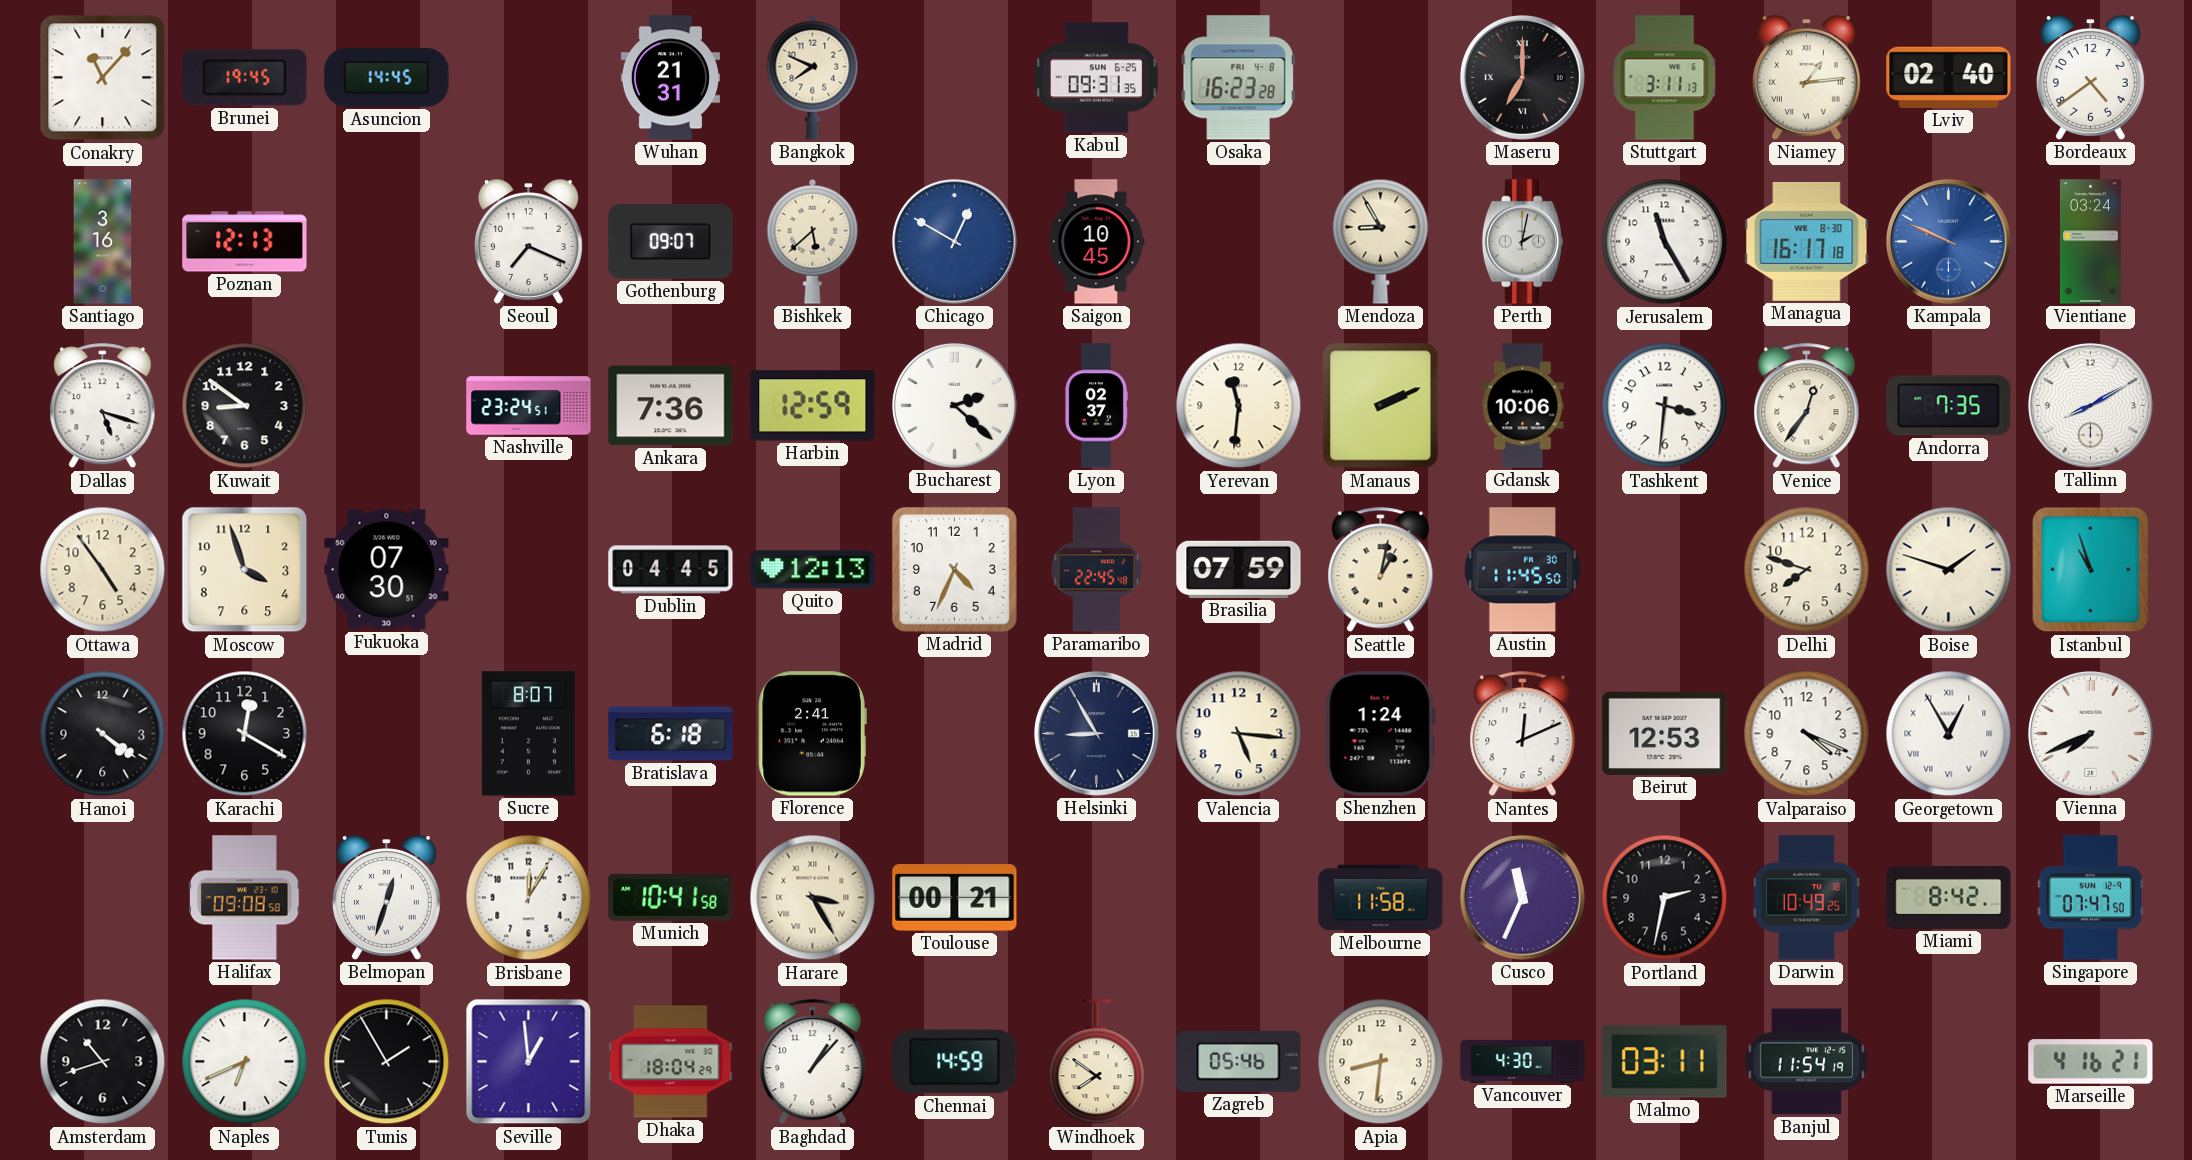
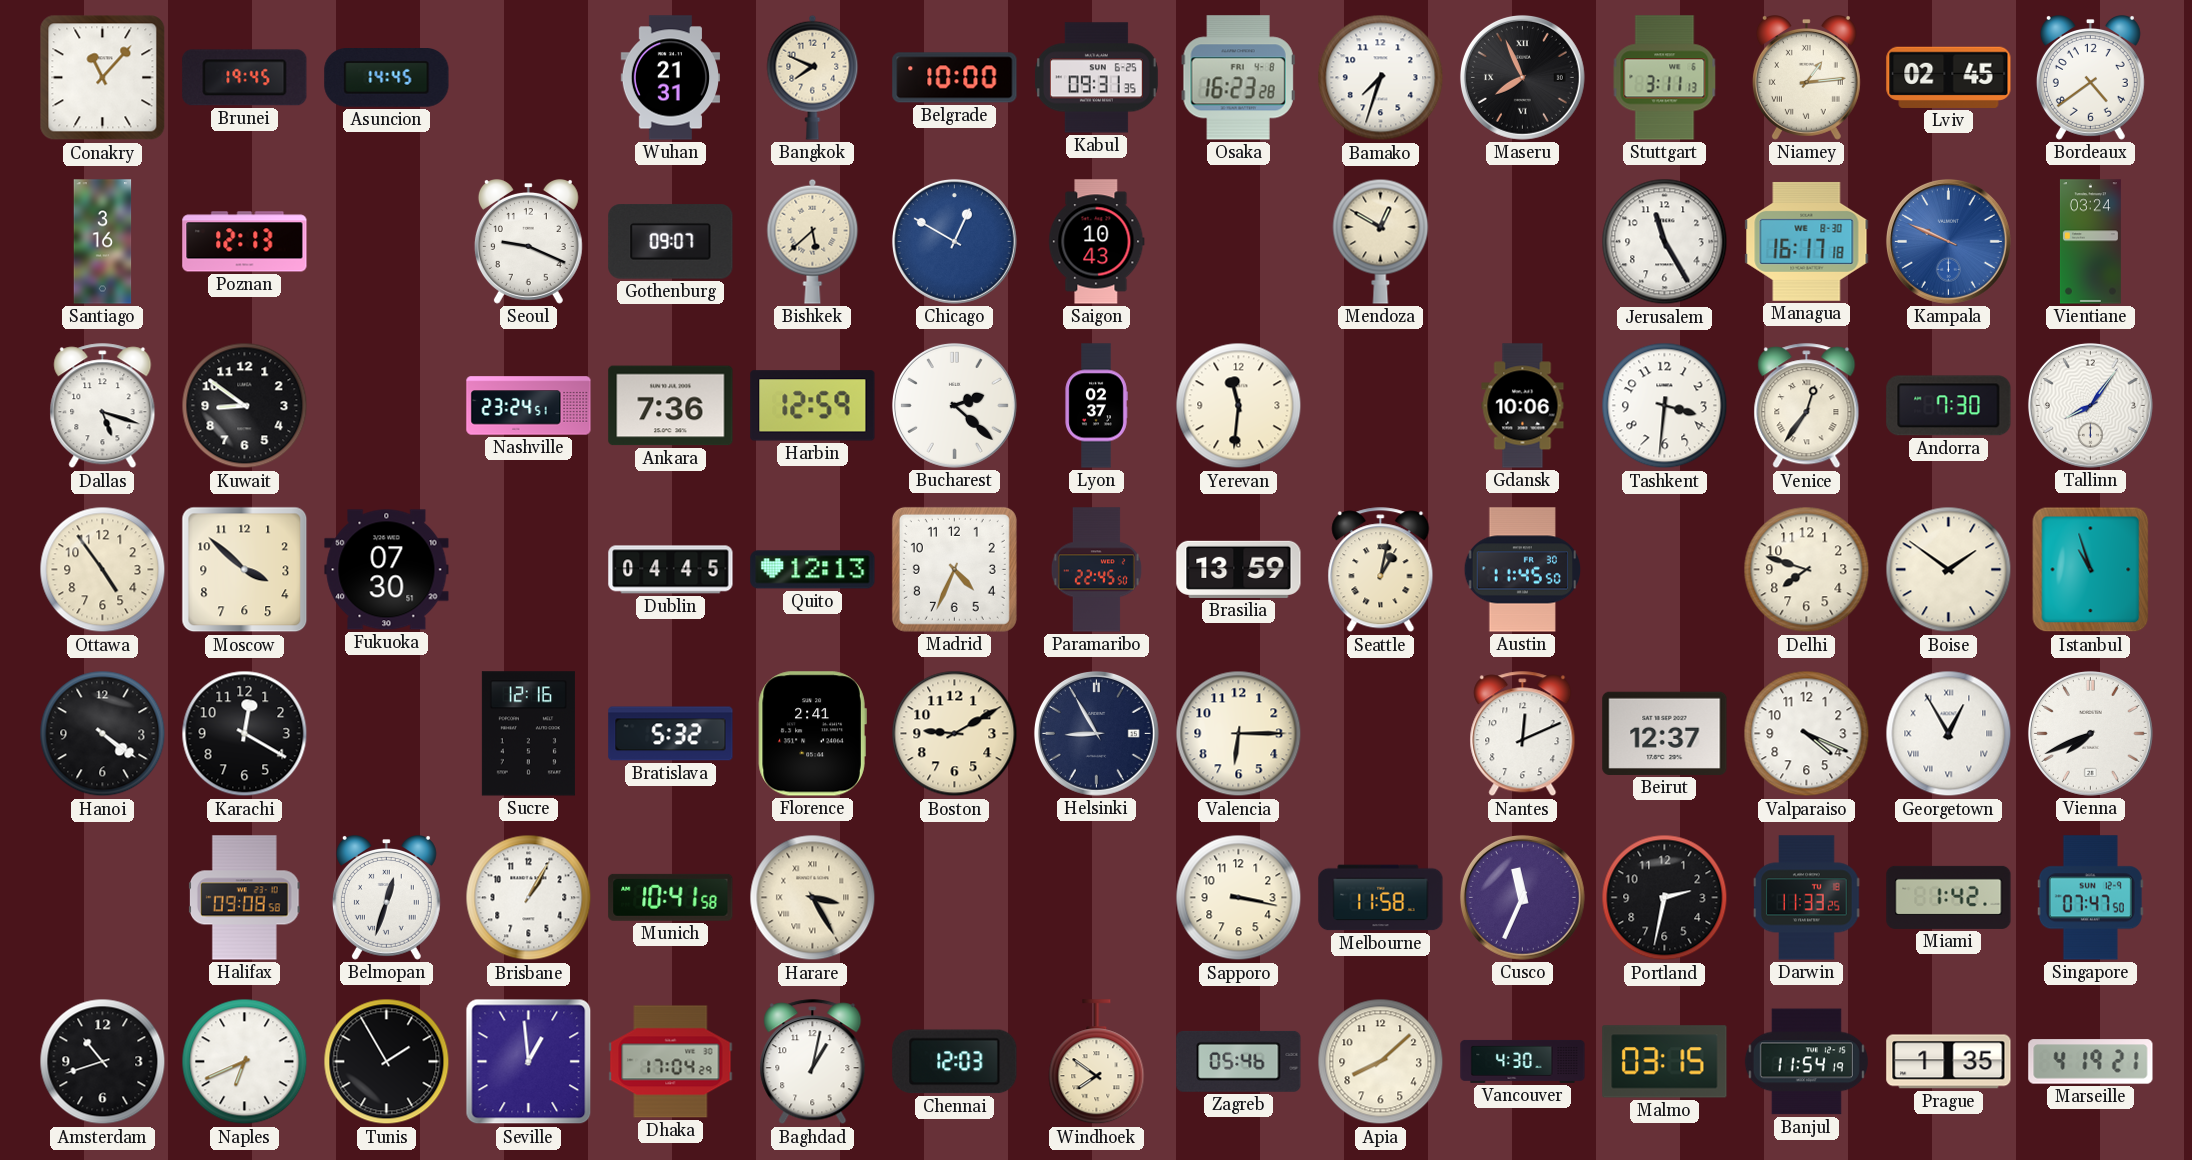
Belgrade: none -> 10:00
Bamako: none -> 7:33
Maseru: 7:00 -> 7:56
Lviv: 02:40 -> 02:45
Seoul: 7:19 -> 9:19
Saigon: 10:45 -> 10:43
Mendoza: 8:55 -> 12:50
Perth: 2:02 -> none
Manaus: 2:11 -> none
Andorra: 7:35 -> 7:30
Tallinn: 8:10 -> 8:06
Moscow: 3:57 -> 3:52
Paramaribo: 22:45:48 -> 22:45:50
Brasilia: 07:59 -> 13:59
Boise: 1:48 -> 1:51
Sucre: 8:07 -> 12:16
Bratislava: 6:18 -> 5:32
Boston: none -> 9:10
Valencia: 5:16 -> 6:15
Shenzhen: 1:24 -> none
Beirut: 12:53 -> 12:37
Brisbane: 12:05 -> 1:05
Toulouse: 00:21 -> none
Sapporo: none -> 3:17
Darwin: 10:49 -> 11:33
Miami: 8:42 -> 1:42
Dhaka: 18:04 -> 17:04
Baghdad: 1:07 -> 1:02
Chennai: 14:59 -> 12:03
Apia: 8:31 -> 8:08
Malmo: 03:11 -> 03:15
Prague: none -> 1:35
Marseille: 4:16 -> 4:19
